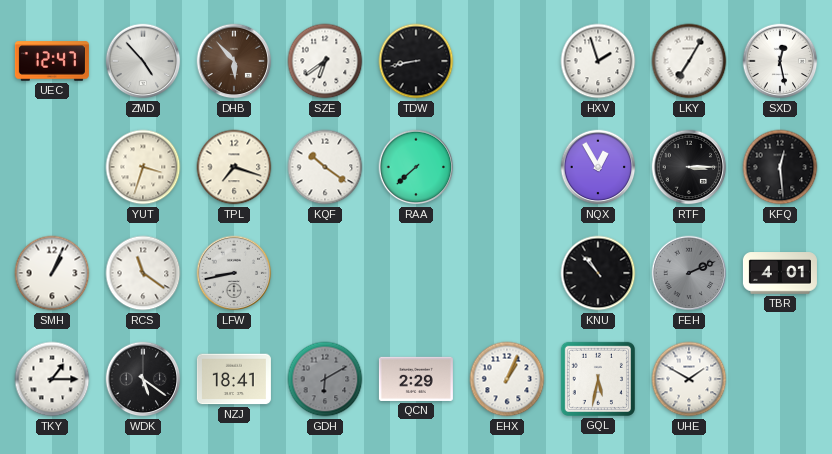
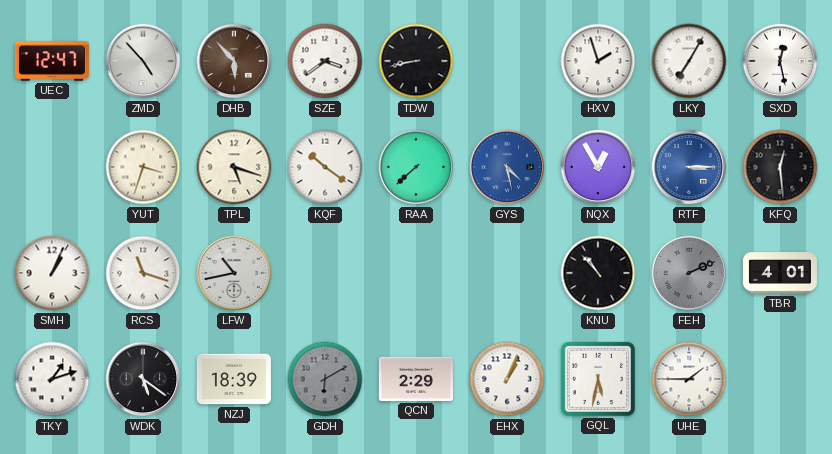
SZE: 6:39 -> 3:39
TPL: 7:18 -> 5:18
GYS: none -> 4:28
RTF dial: black -> blue
RCS: 11:21 -> 11:18
LFW: 8:43 -> 10:43
TKY: 1:15 -> 1:12
NZJ: 18:41 -> 18:39
UHE: 1:50 -> 1:45
